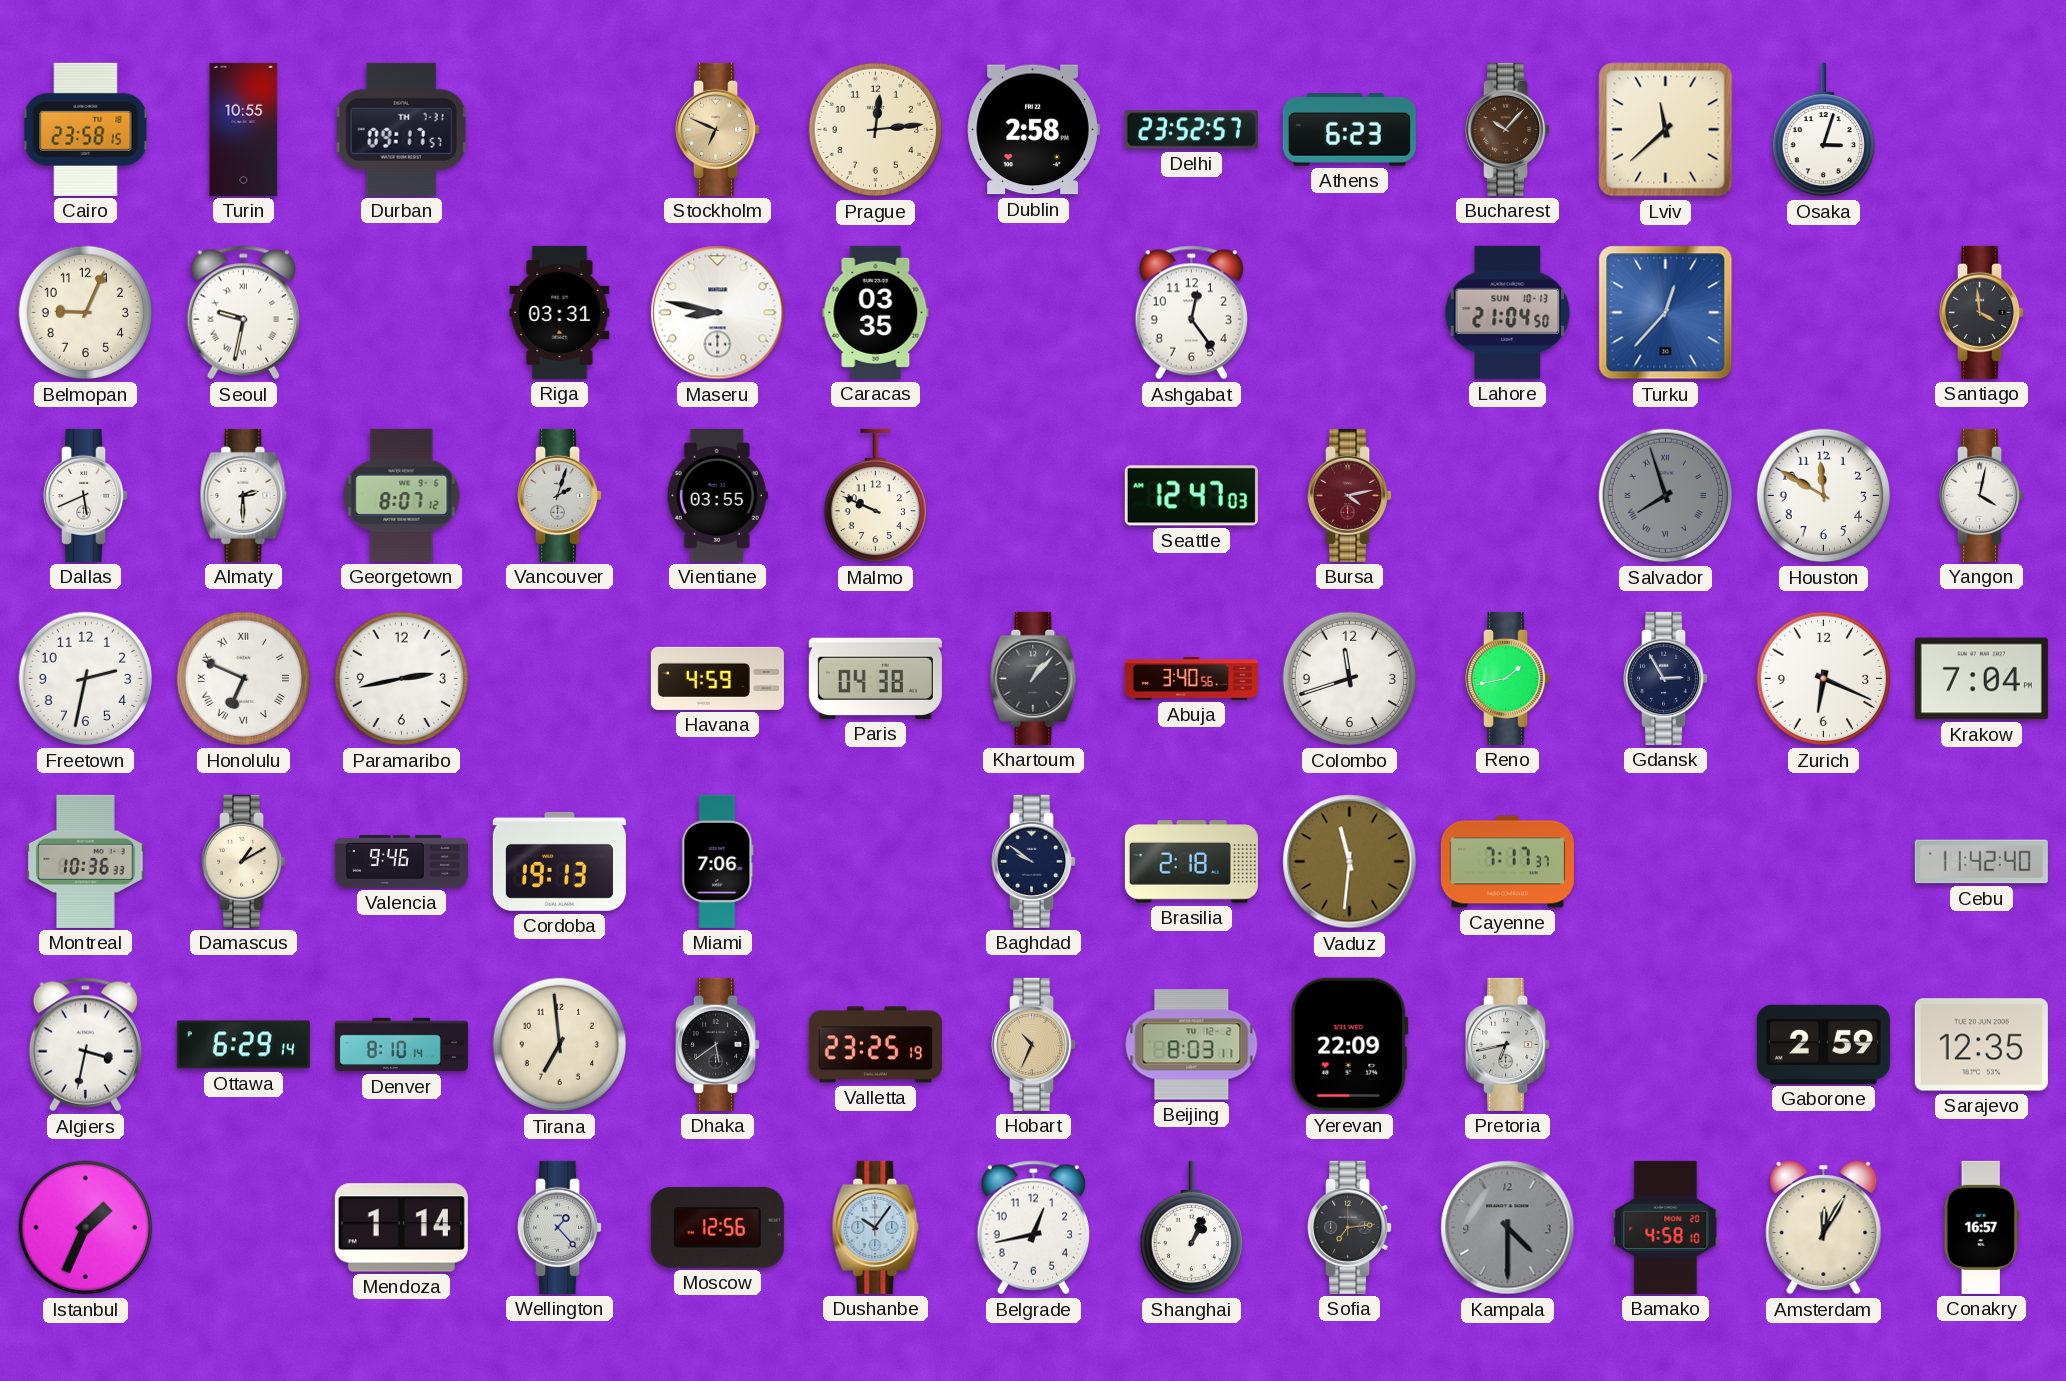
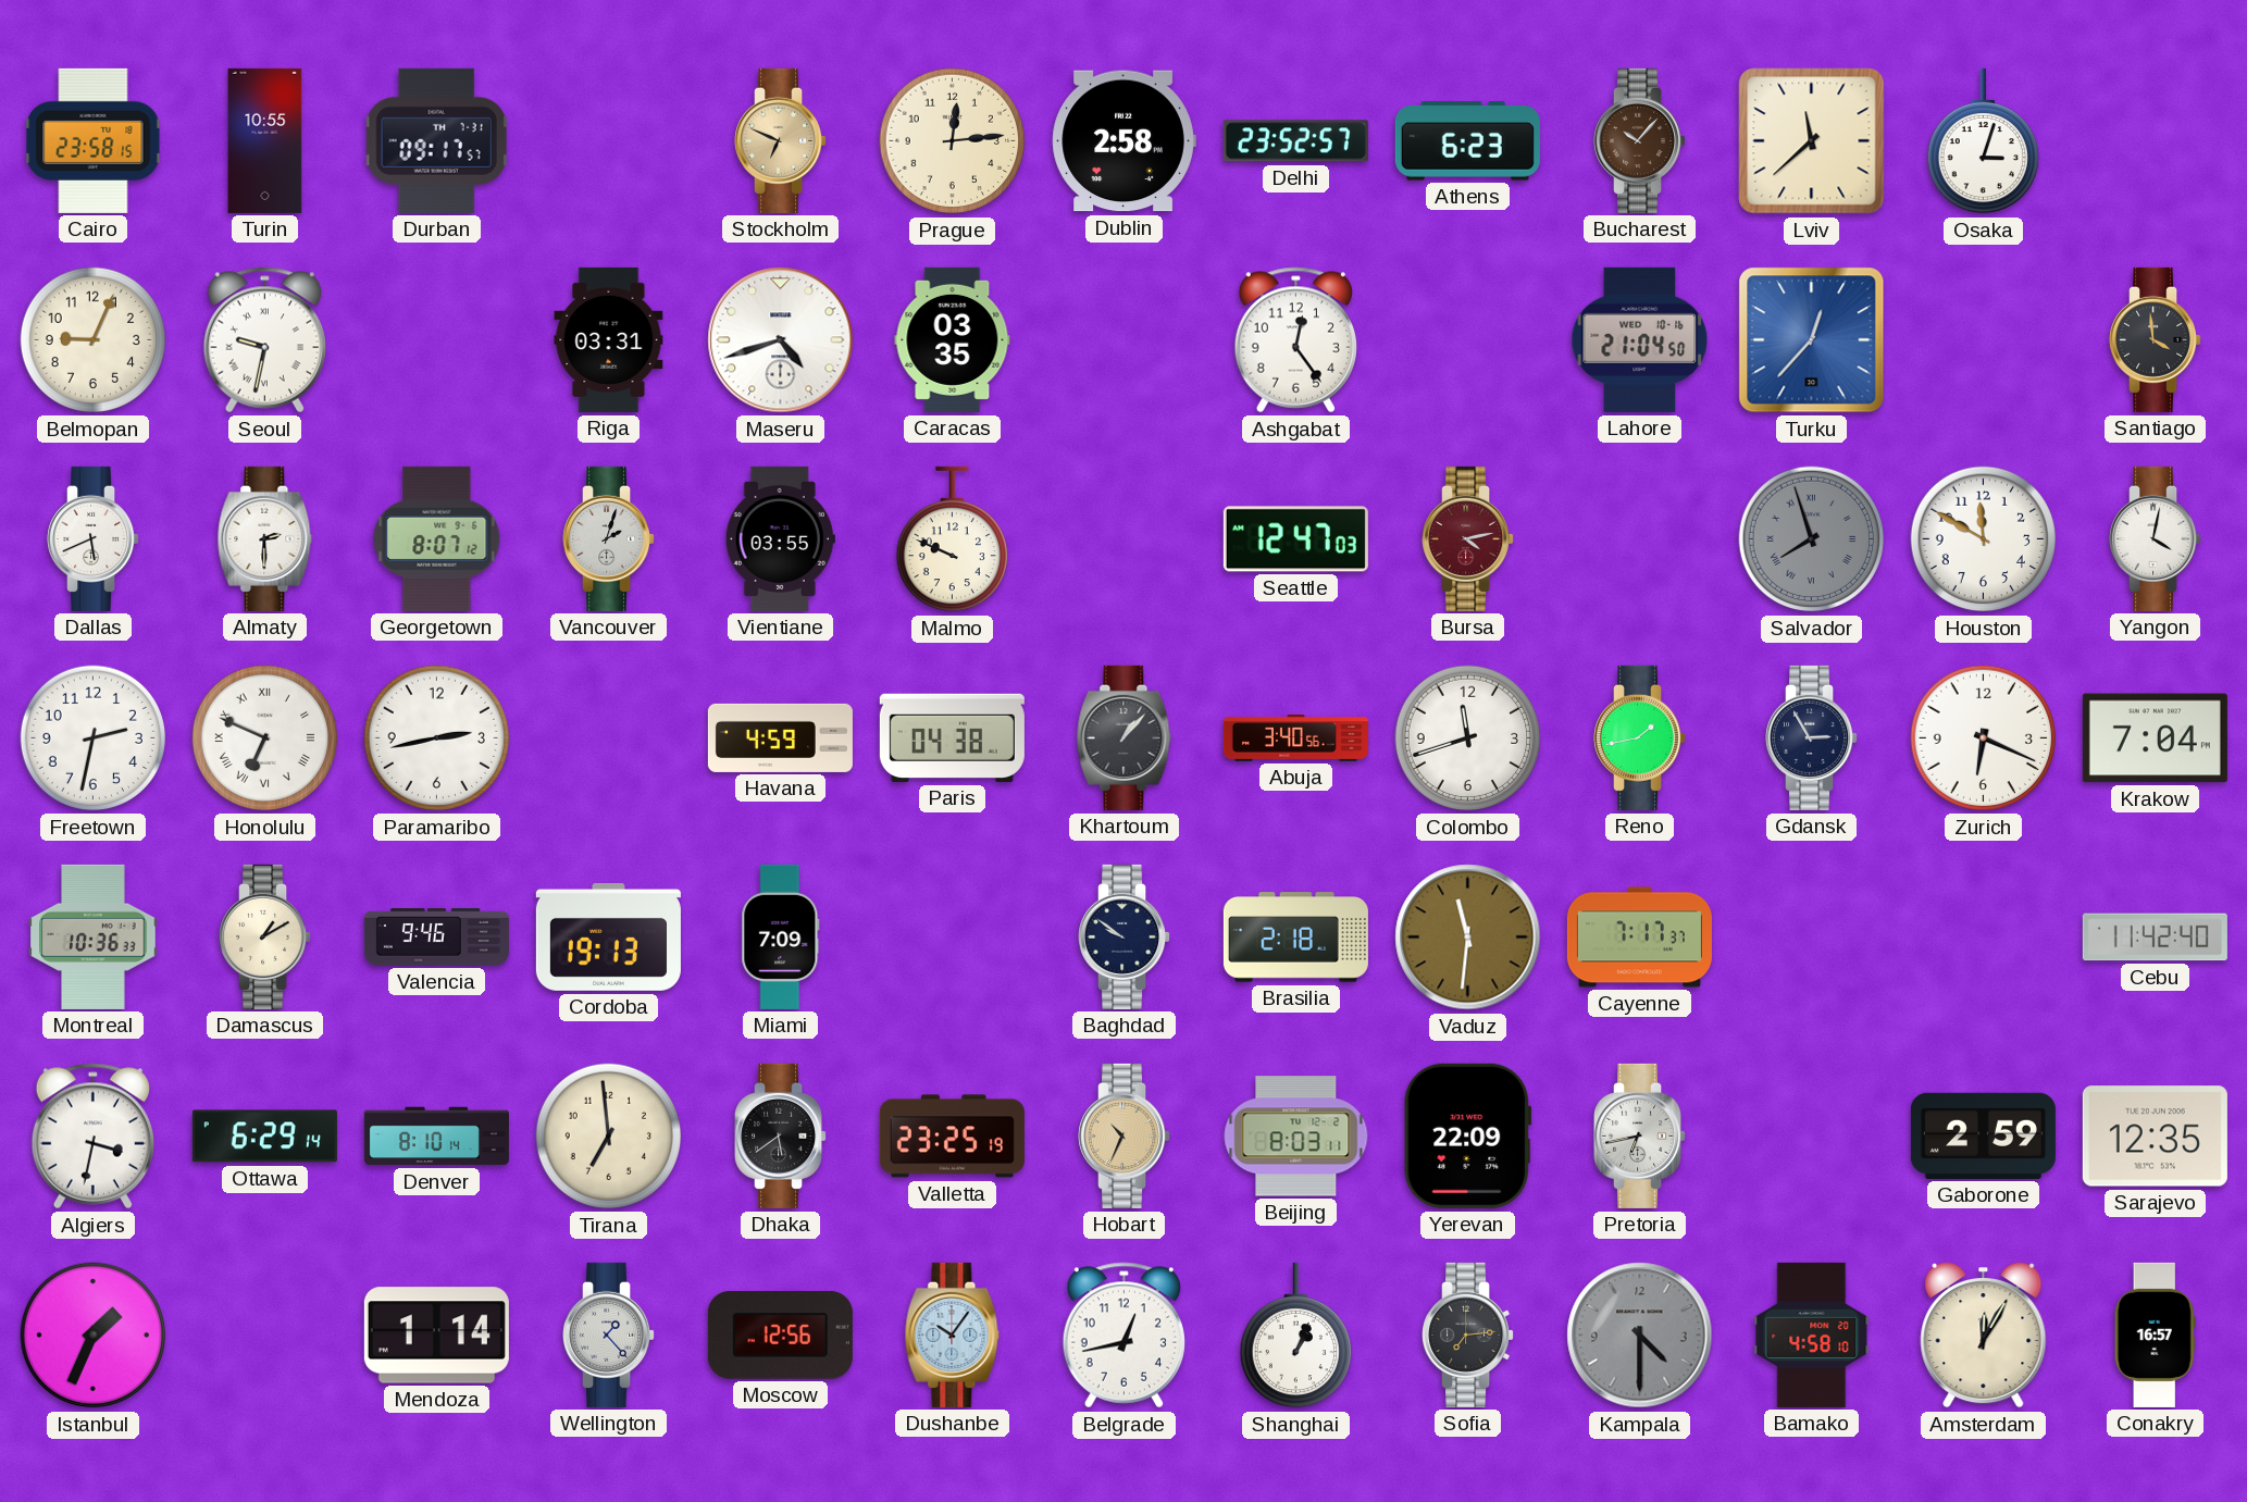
Maseru: 8:47 -> 4:42
Lahore date: SUN 10-13 -> WED 10-16
Miami: 7:06 -> 7:09
